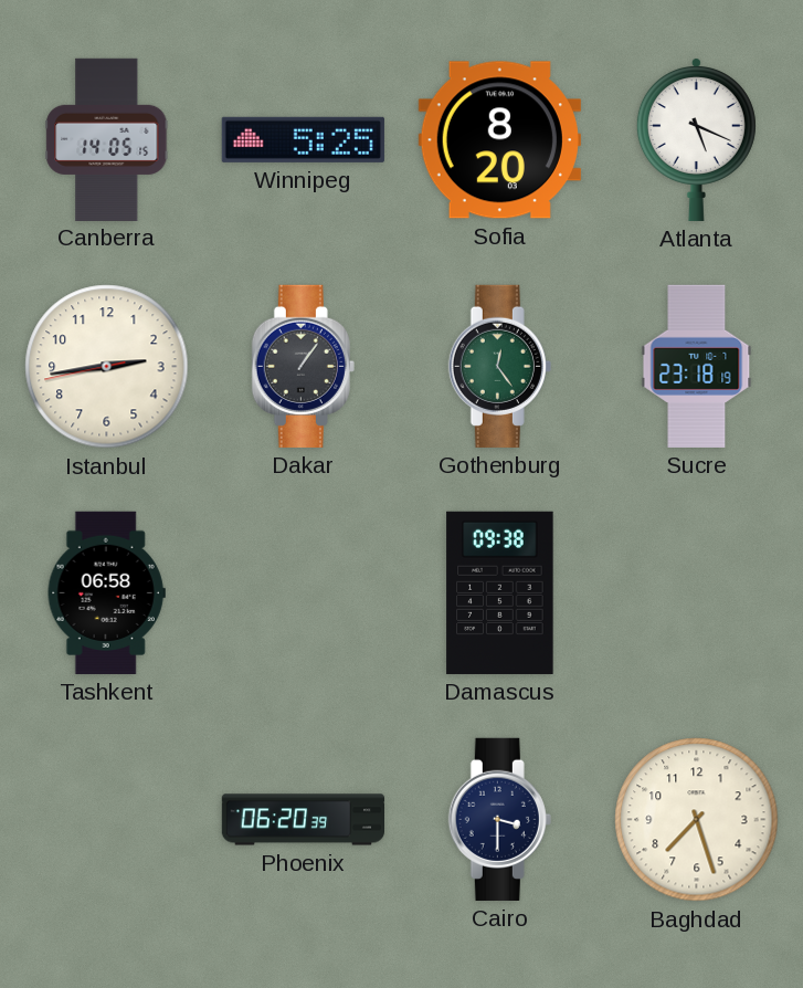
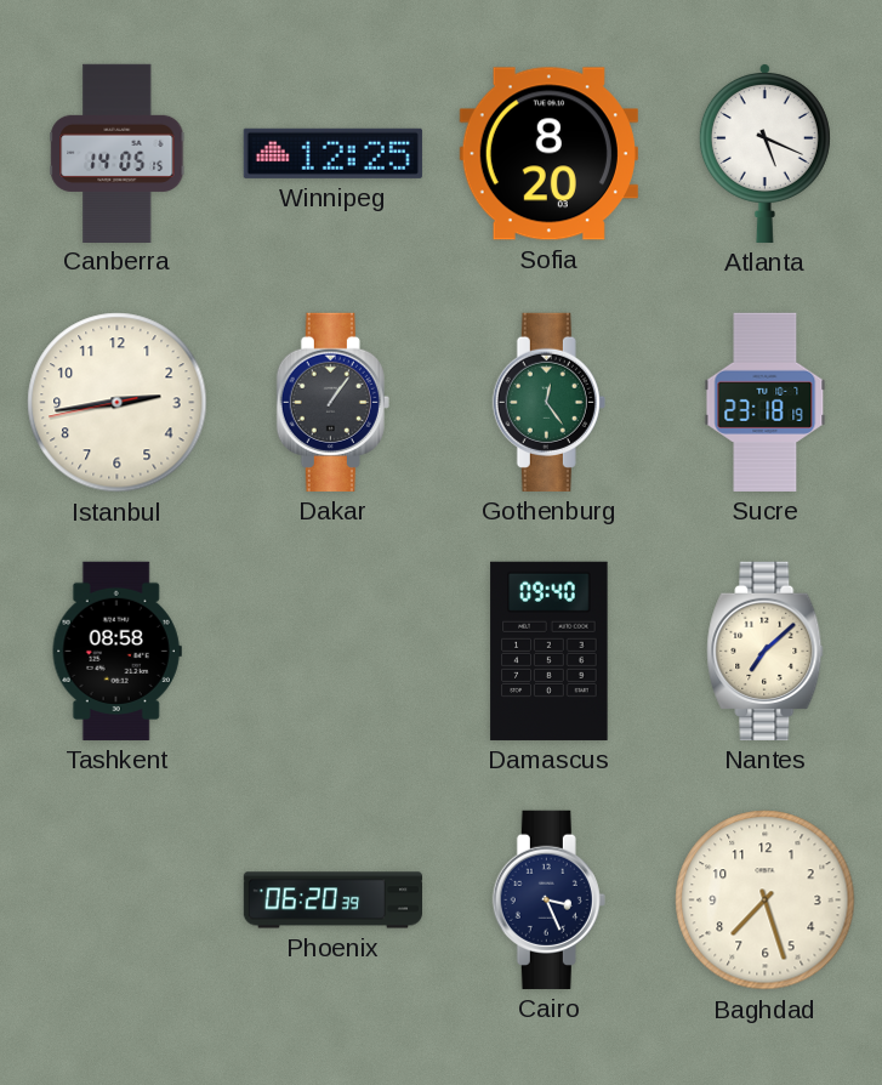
Winnipeg: 5:25 -> 12:25
Tashkent: 06:58 -> 08:58
Damascus: 09:38 -> 09:40
Nantes: none -> 7:08
Cairo: 3:30 -> 3:26
